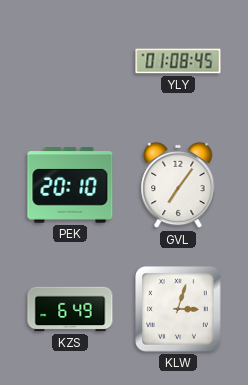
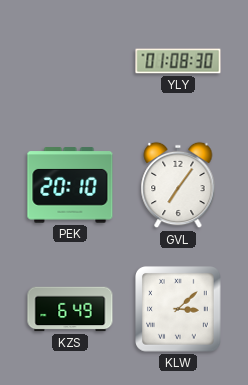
YLY: 01:08:45 -> 01:08:30
KLW: 3:03 -> 3:08
